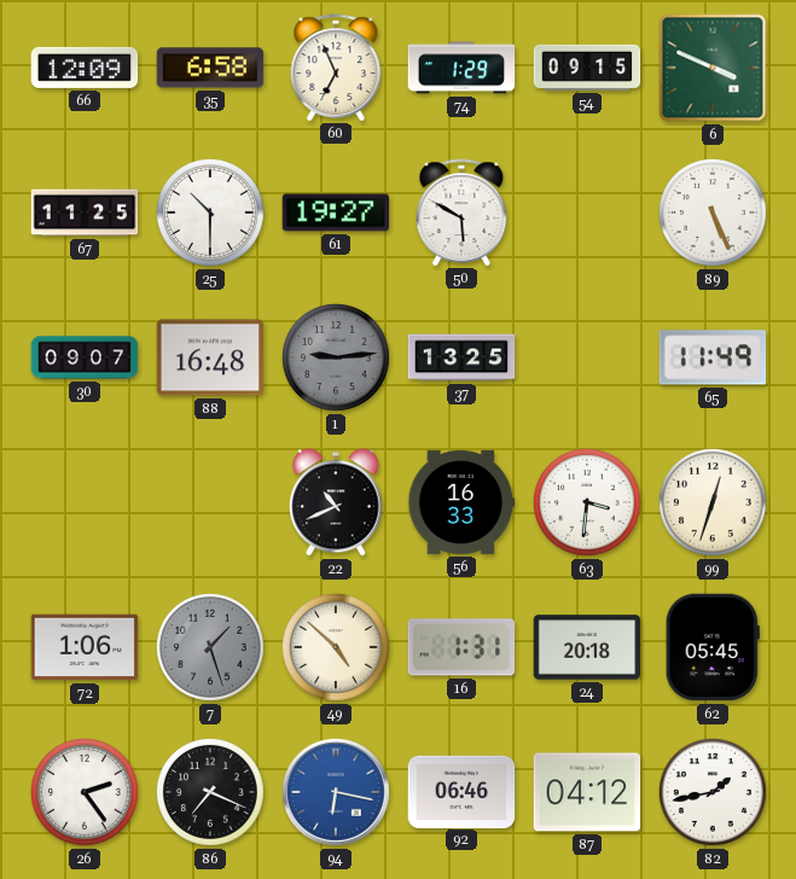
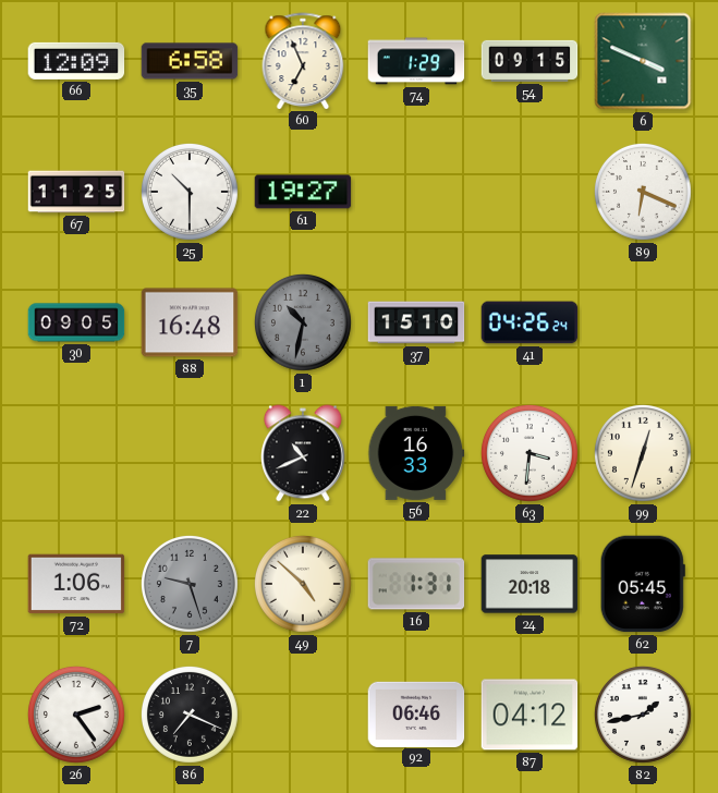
50: 5:50 -> none
89: 5:26 -> 6:19
30: 09:07 -> 09:05
1: 9:14 -> 10:32
37: 13:25 -> 15:10
41: none -> 04:26
65: 11:49 -> none
7: 1:27 -> 9:27
94: 6:17 -> none
